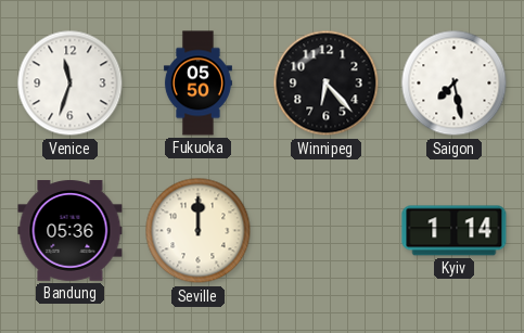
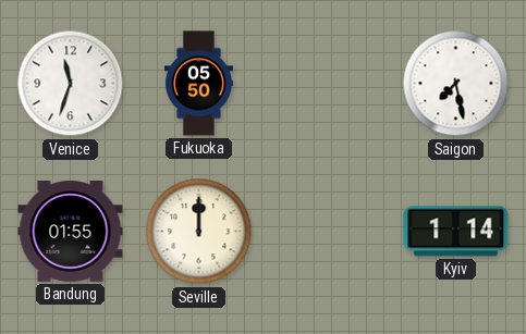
Winnipeg: 6:23 -> none
Bandung: 05:36 -> 01:55
